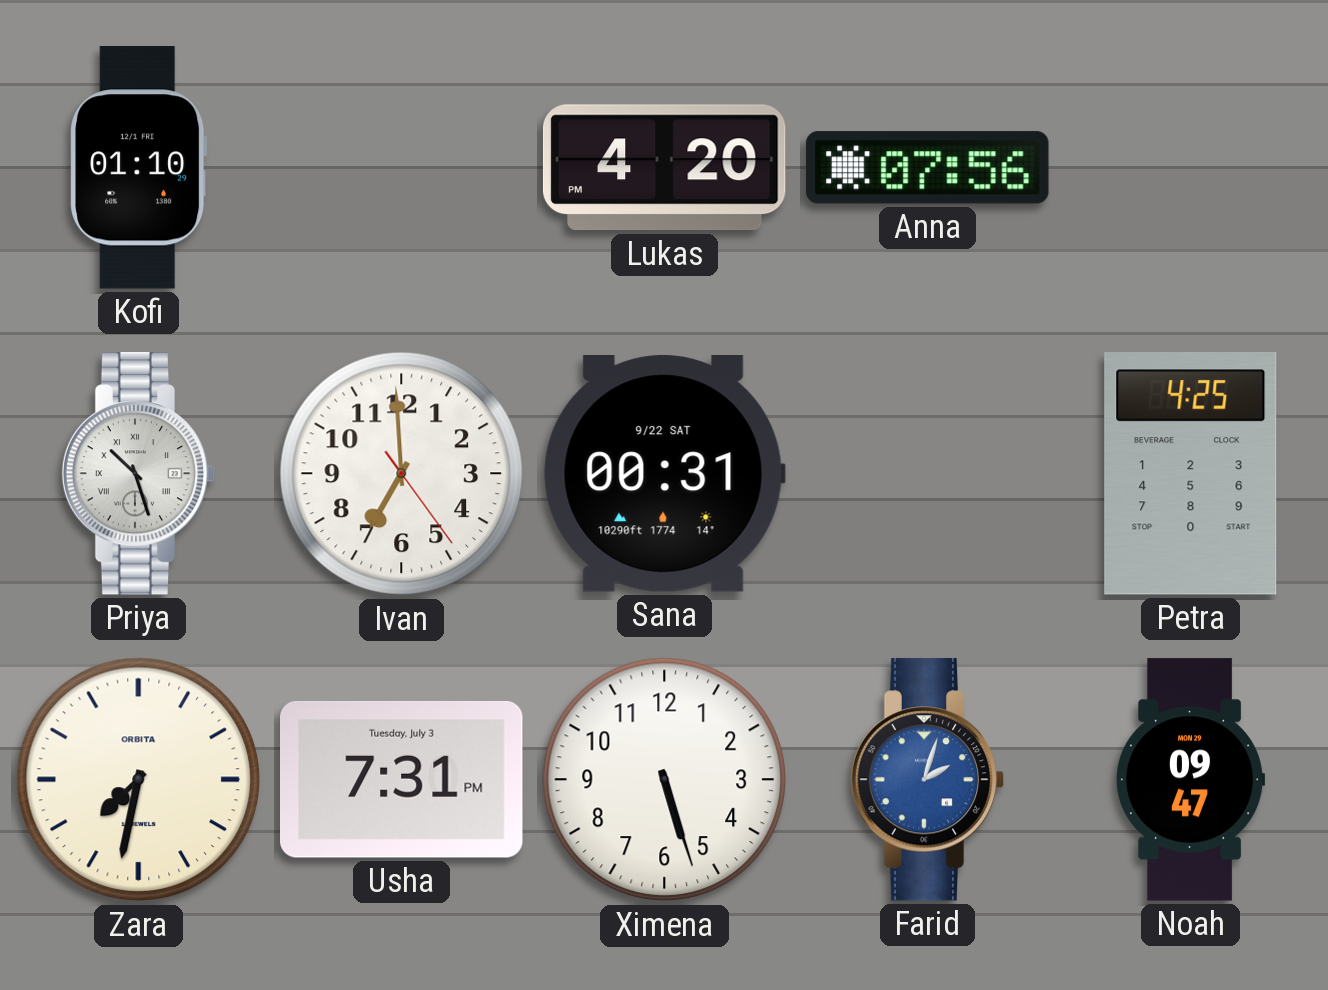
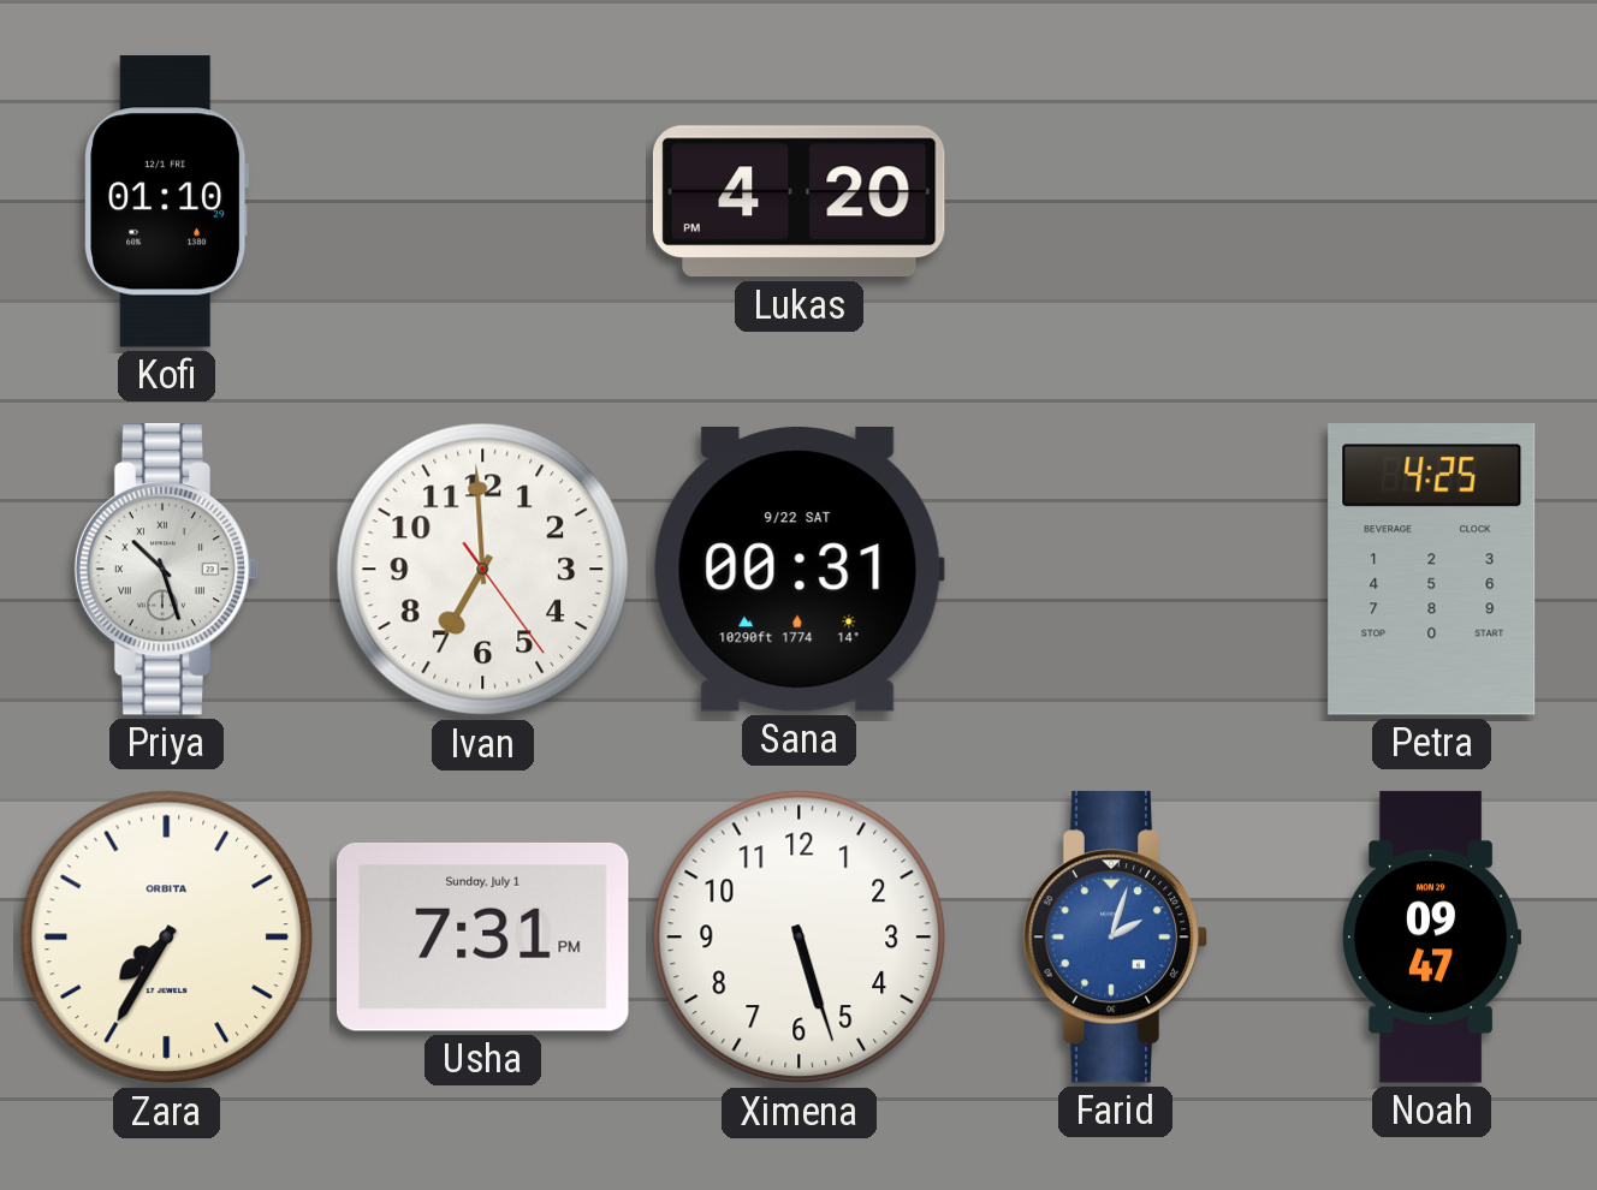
Anna: 07:56 -> none
Zara: 7:32 -> 7:35
Usha date: Tuesday, July 3 -> Sunday, July 1
